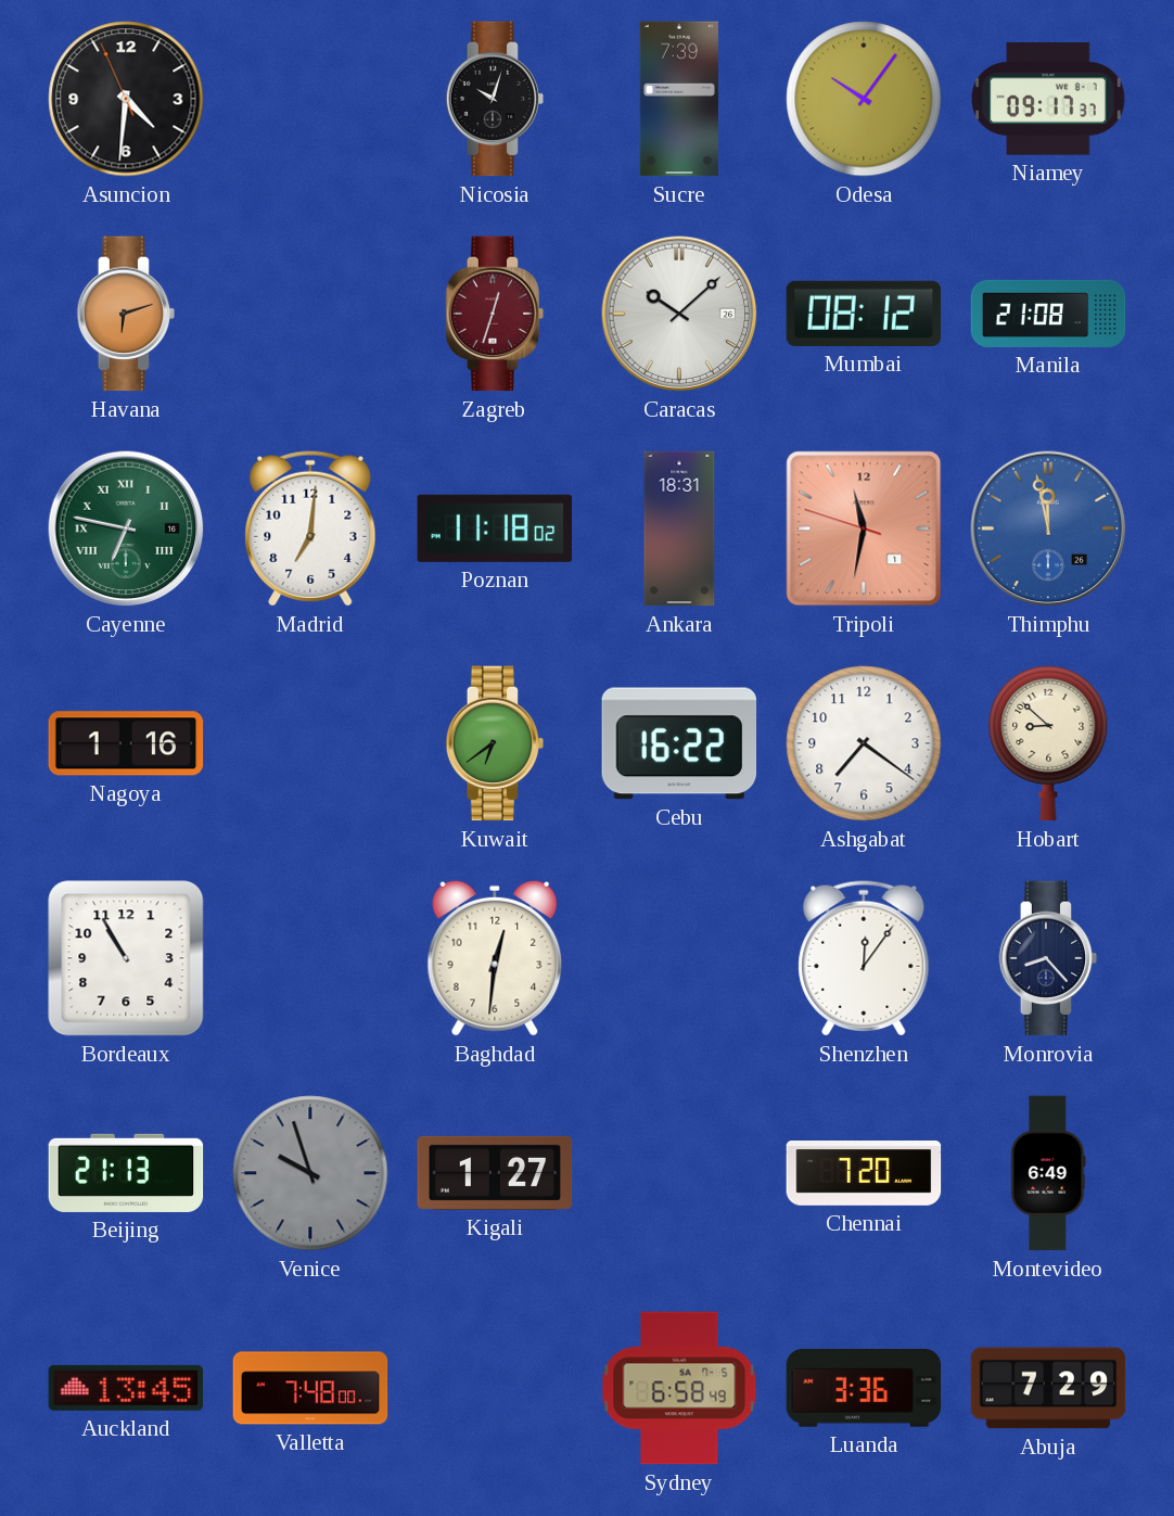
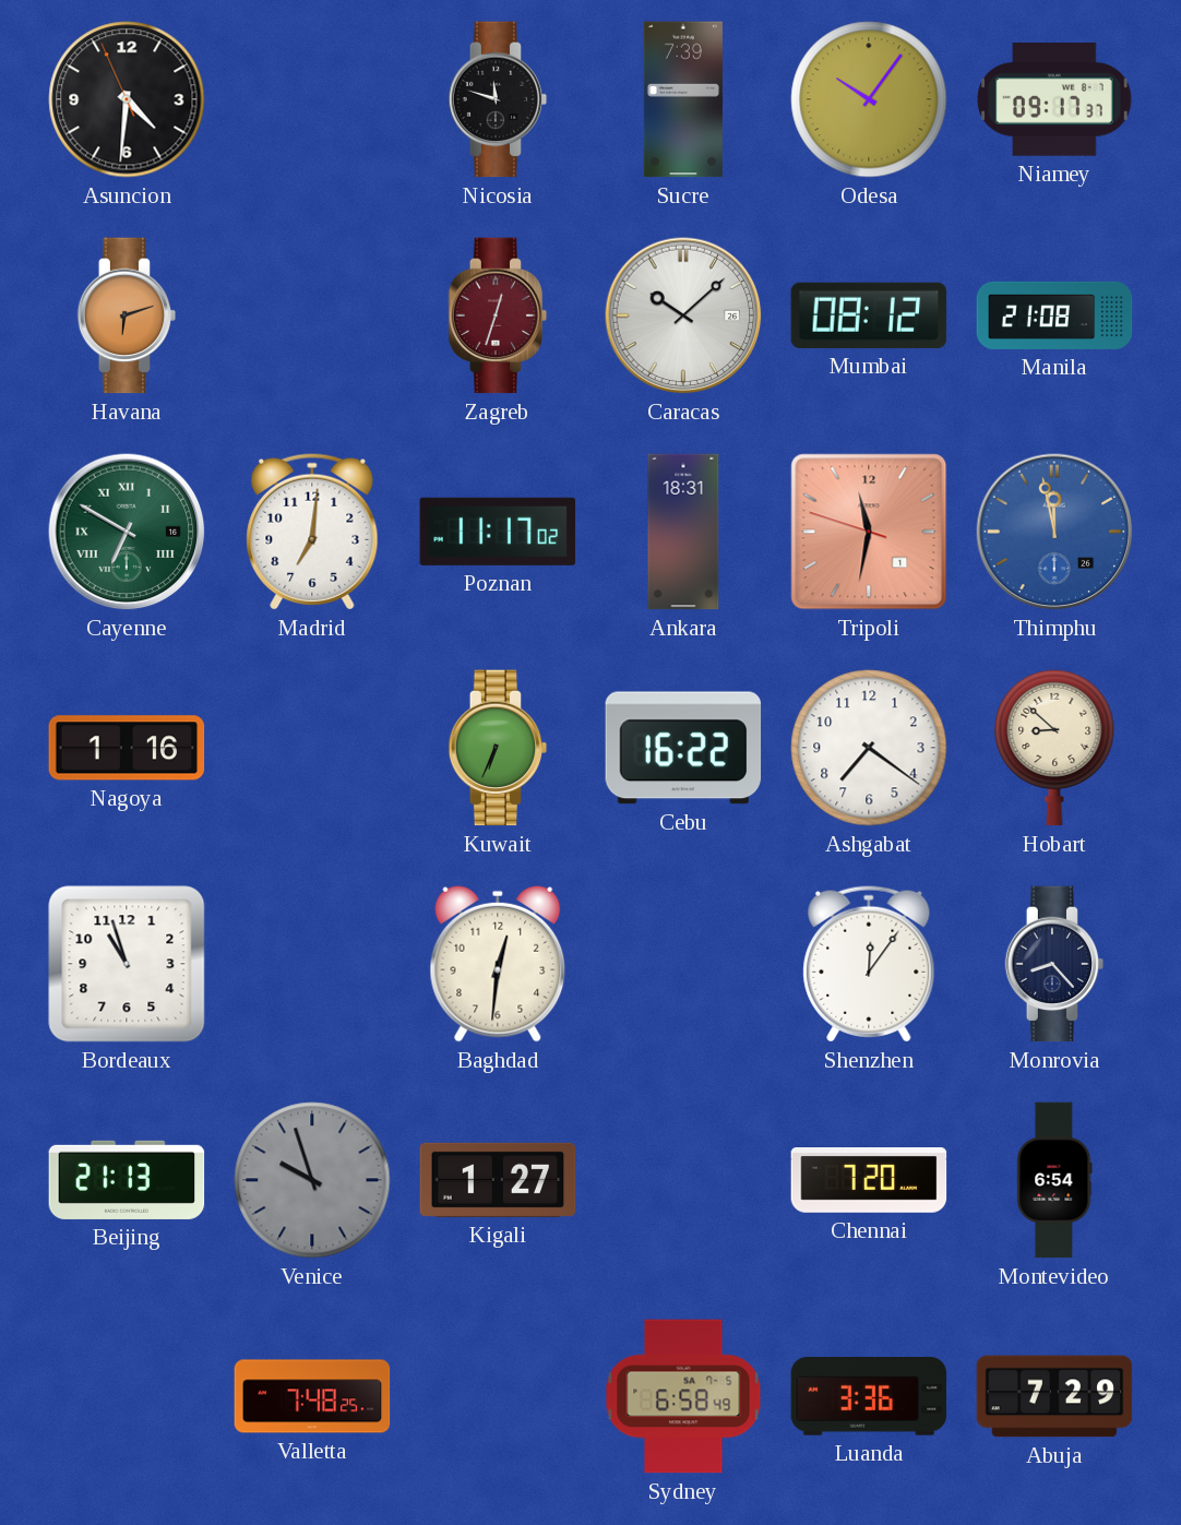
Nicosia: 10:03 -> 11:48
Cayenne: 6:47 -> 6:50
Poznan: 11:18 -> 11:17
Kuwait: 6:39 -> 6:34
Bordeaux: 10:55 -> 10:57
Montevideo: 6:49 -> 6:54
Auckland: 13:45 -> none
Valletta: 7:48:00 -> 7:48:25
